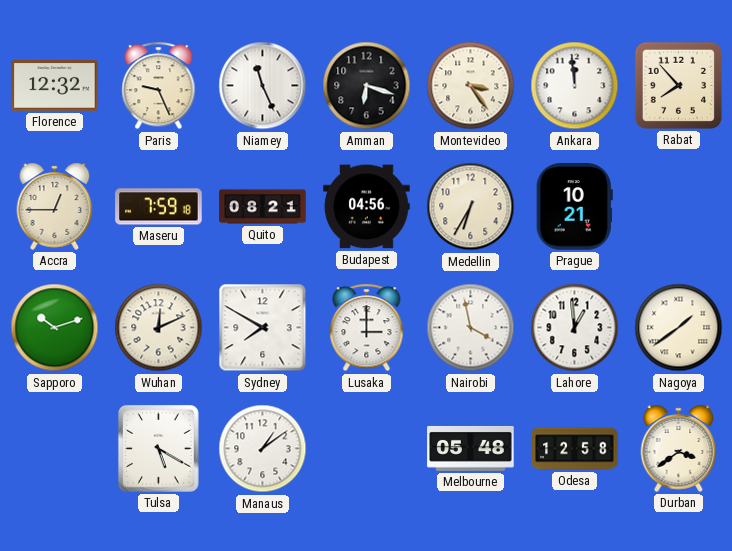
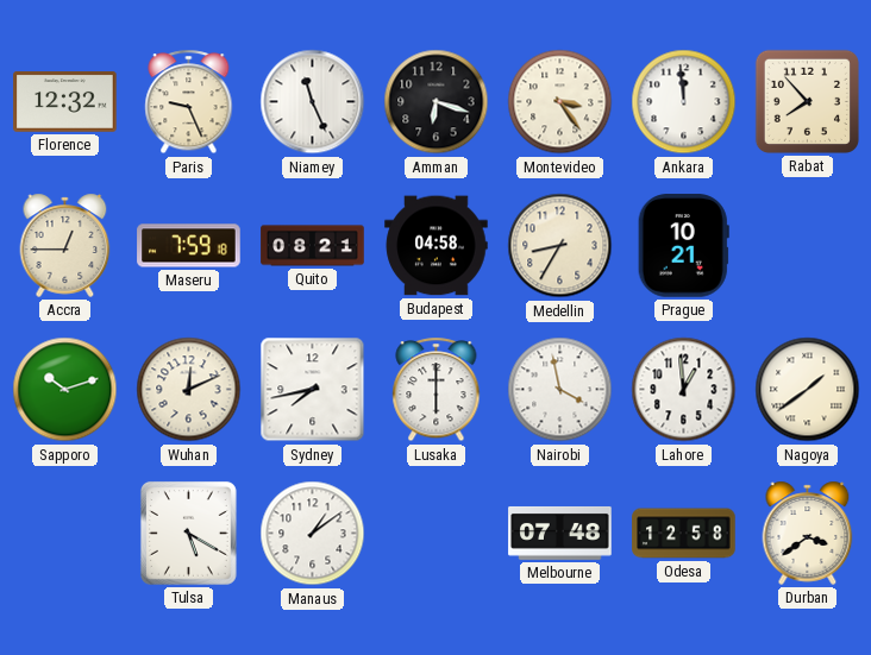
Budapest: 04:56 -> 04:58
Medellin: 6:35 -> 8:35
Sydney: 7:50 -> 7:43
Lusaka: 3:00 -> 6:00
Melbourne: 05:48 -> 07:48
